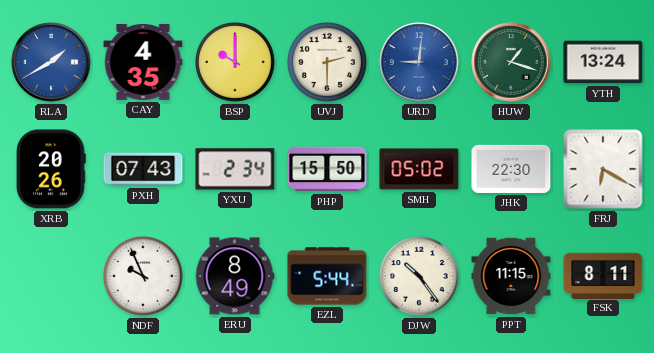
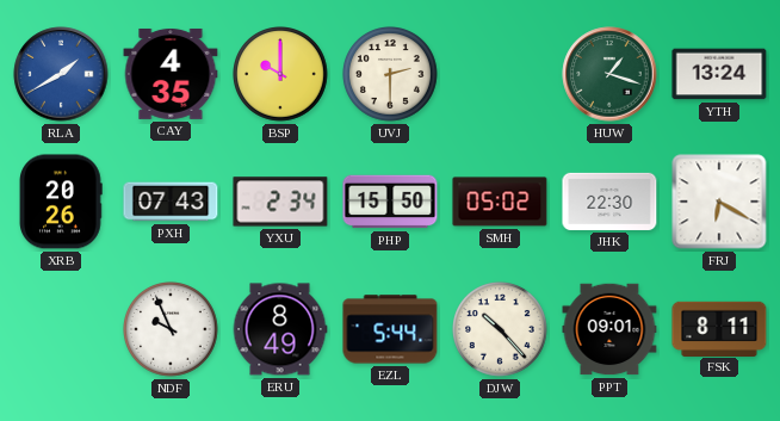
URD: 9:01 -> none
DJW: 10:24 -> 10:23
PPT: 11:15 -> 09:01
